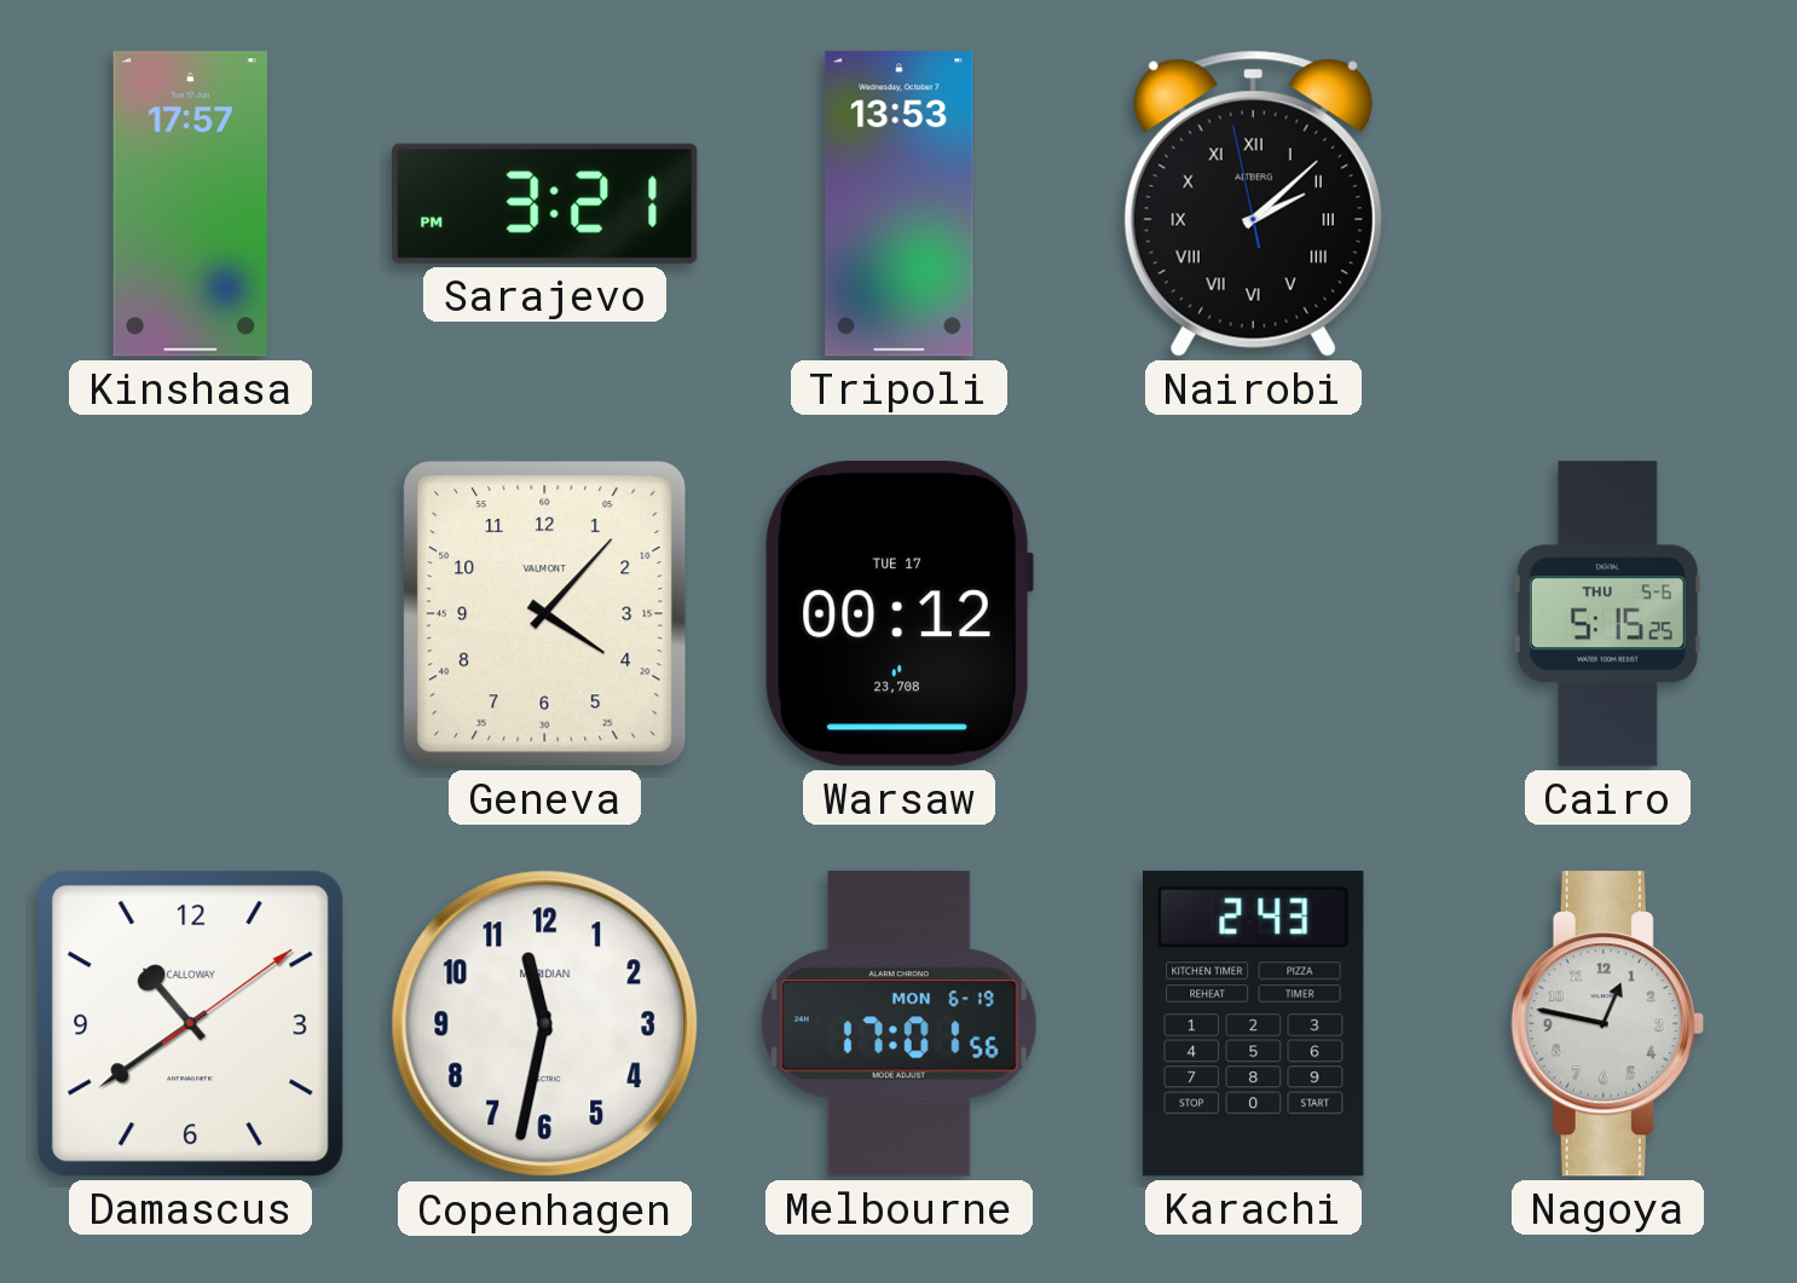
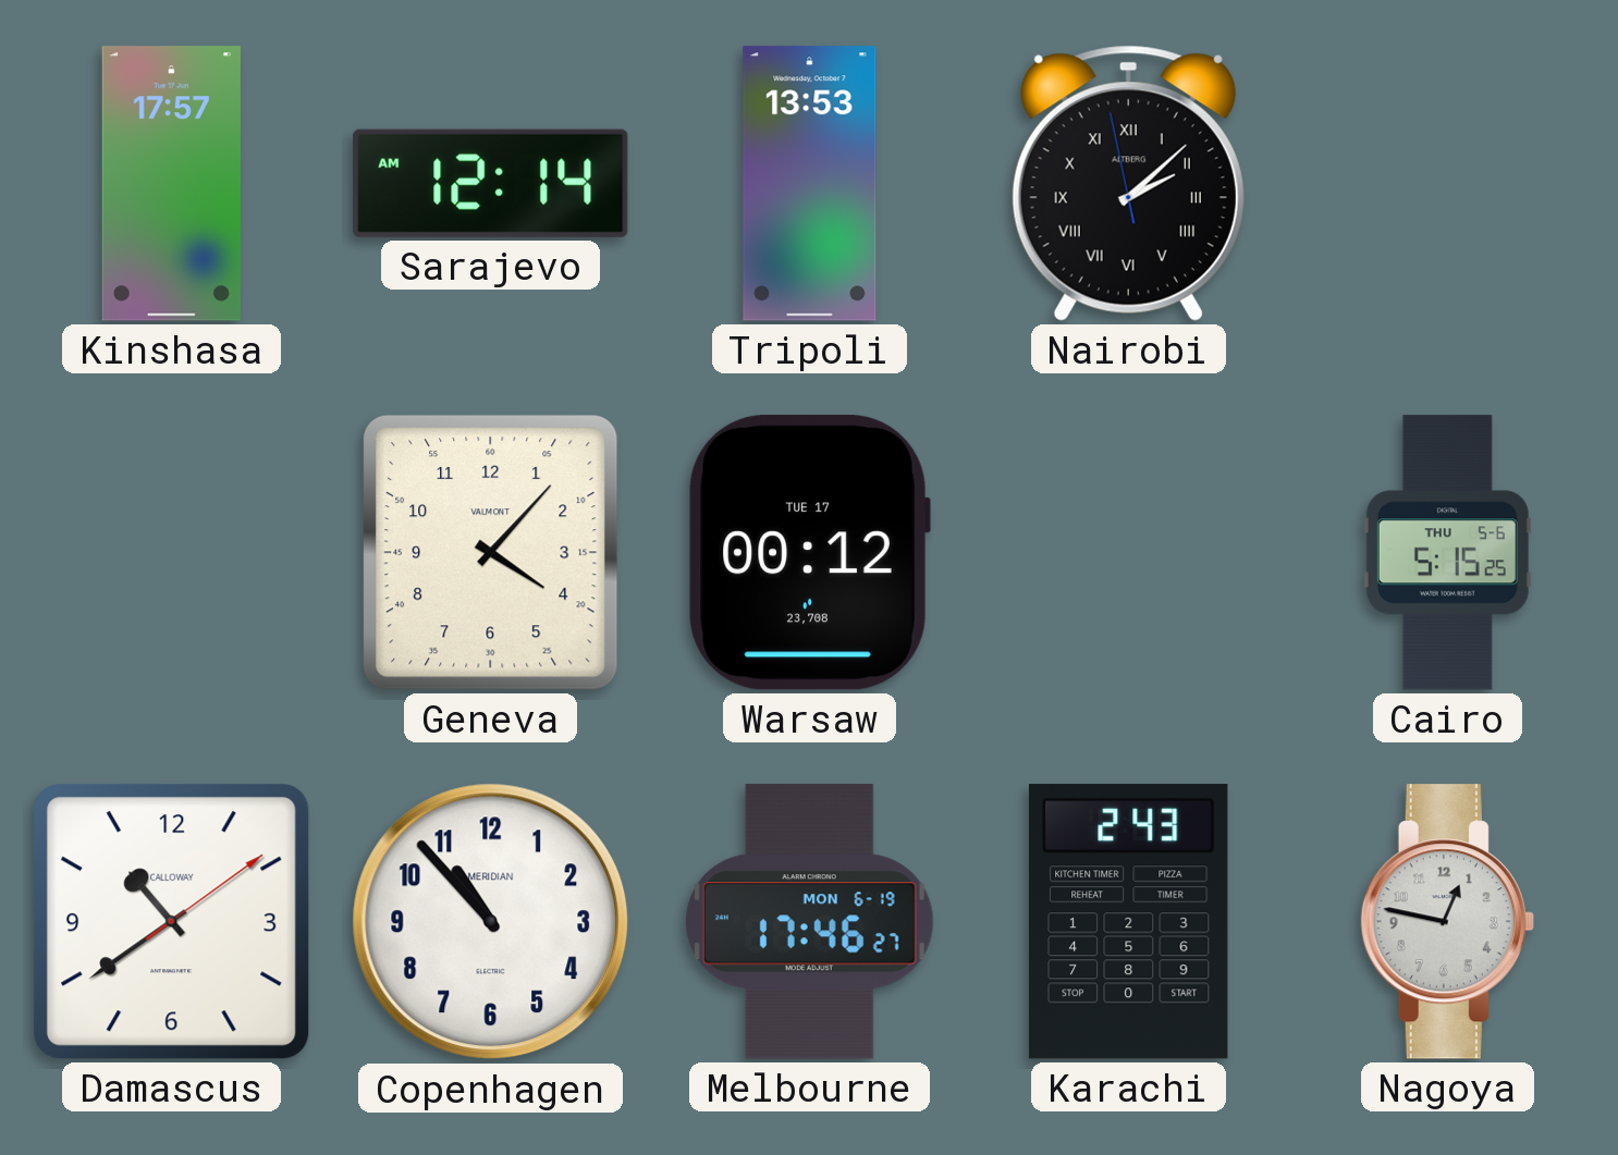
Sarajevo: 3:21 -> 12:14
Copenhagen: 11:32 -> 10:53
Melbourne: 17:01 -> 17:46
